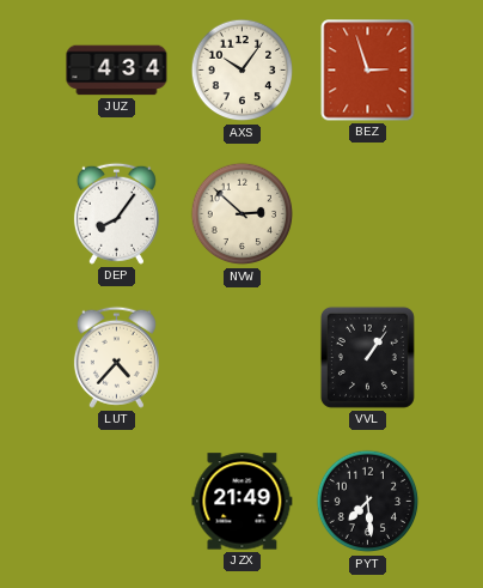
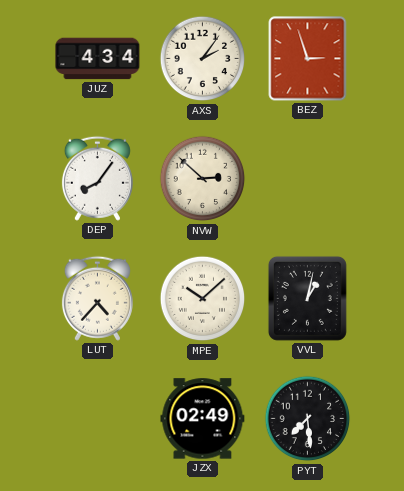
AXS: 10:06 -> 2:06
MPE: none -> 10:08
VVL: 1:06 -> 1:02
JZX: 21:49 -> 02:49
